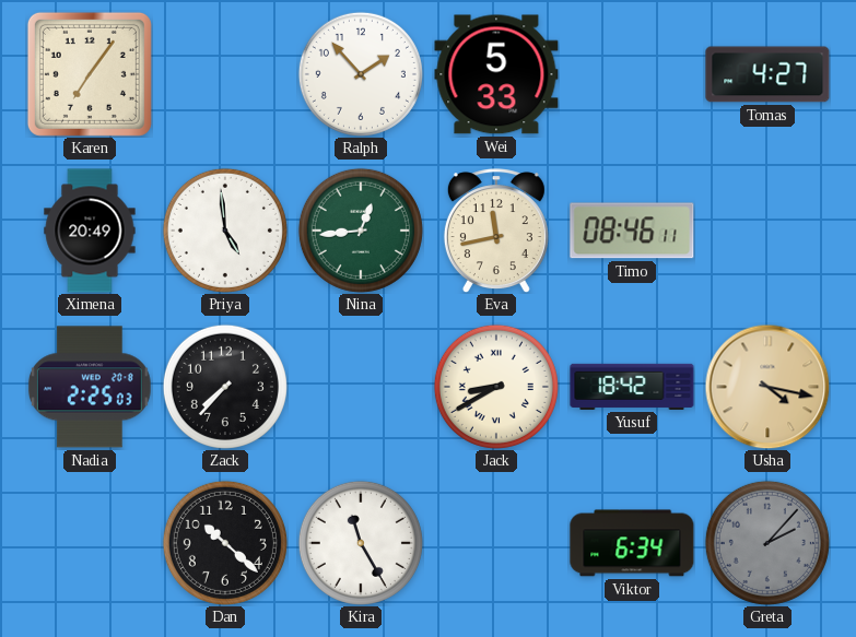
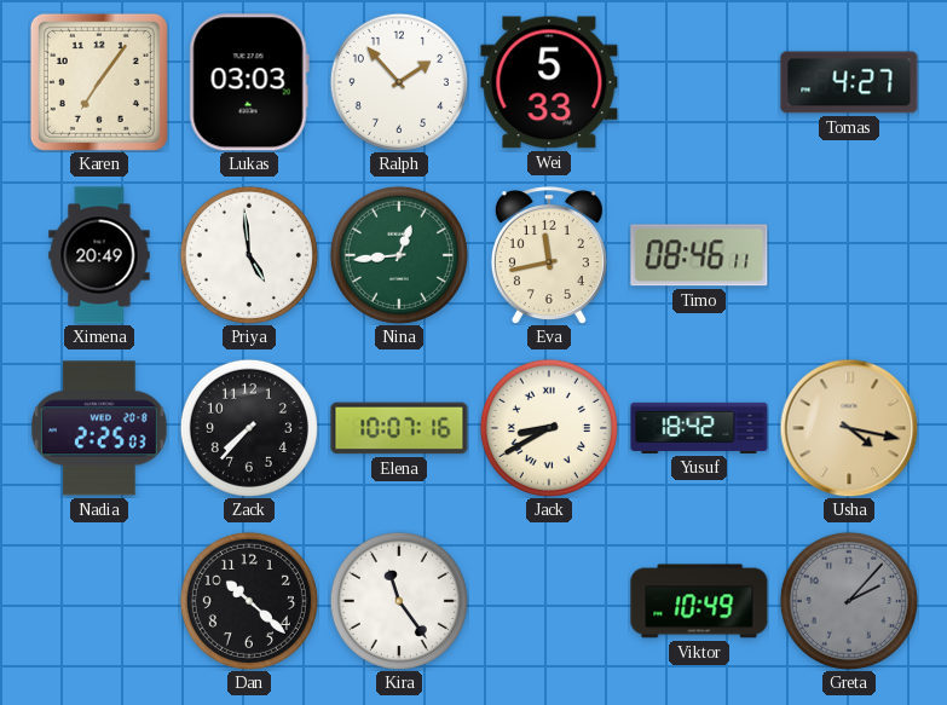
Lukas: none -> 03:03
Elena: none -> 10:07
Kira: 11:25 -> 11:24
Viktor: 6:34 -> 10:49
